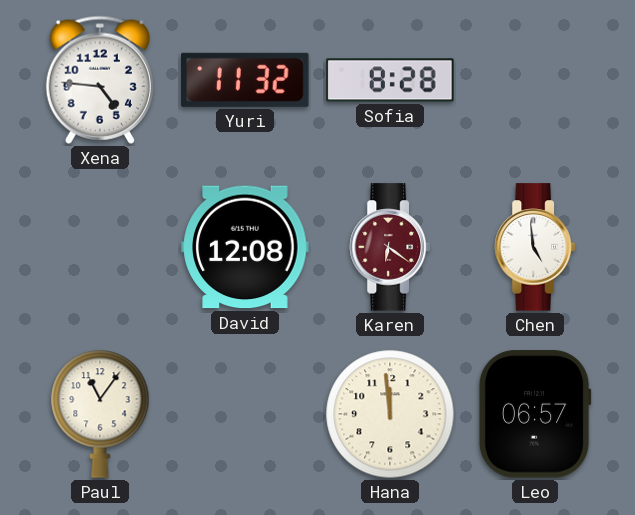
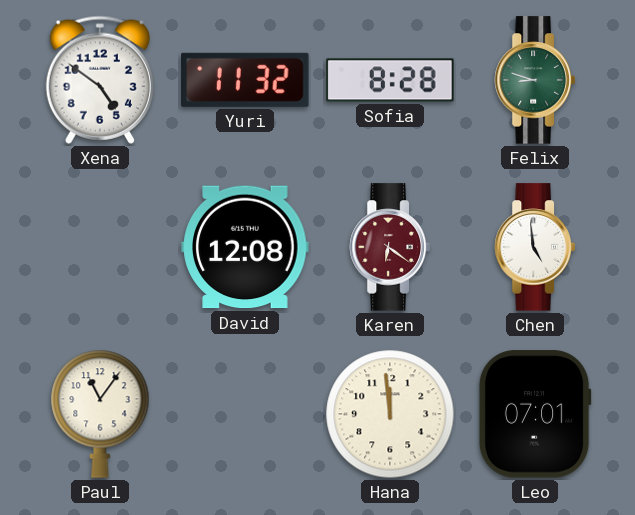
Xena: 4:46 -> 4:51
Felix: none -> 8:48
Leo: 06:57 -> 07:01
